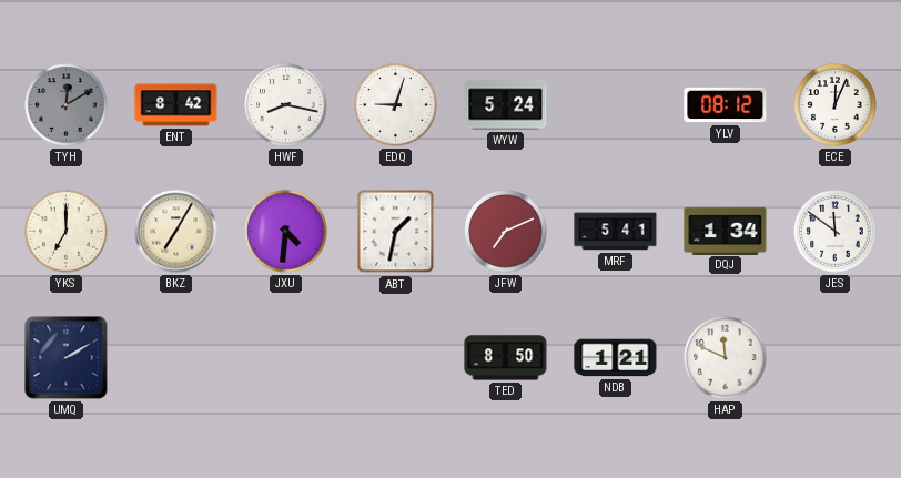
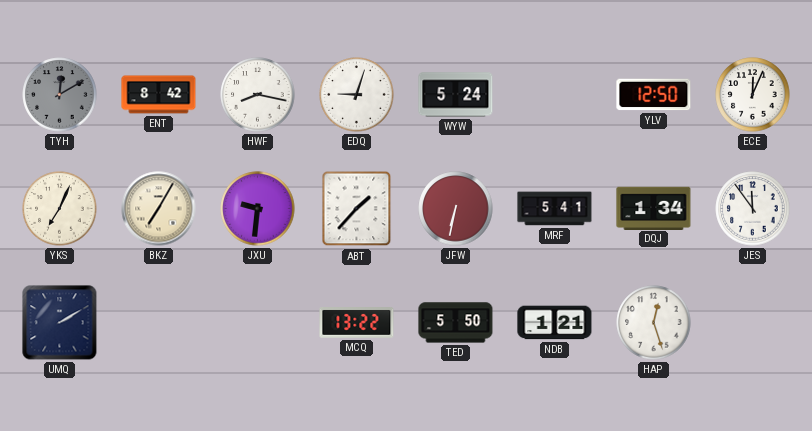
YLV: 08:12 -> 12:50
YKS: 7:00 -> 7:04
JXU: 4:31 -> 9:31
ABT: 1:32 -> 1:37
JFW: 7:11 -> 6:32
JES: 11:51 -> 11:54
MCQ: none -> 13:22
TED: 8:50 -> 5:50
HAP: 11:49 -> 12:27
